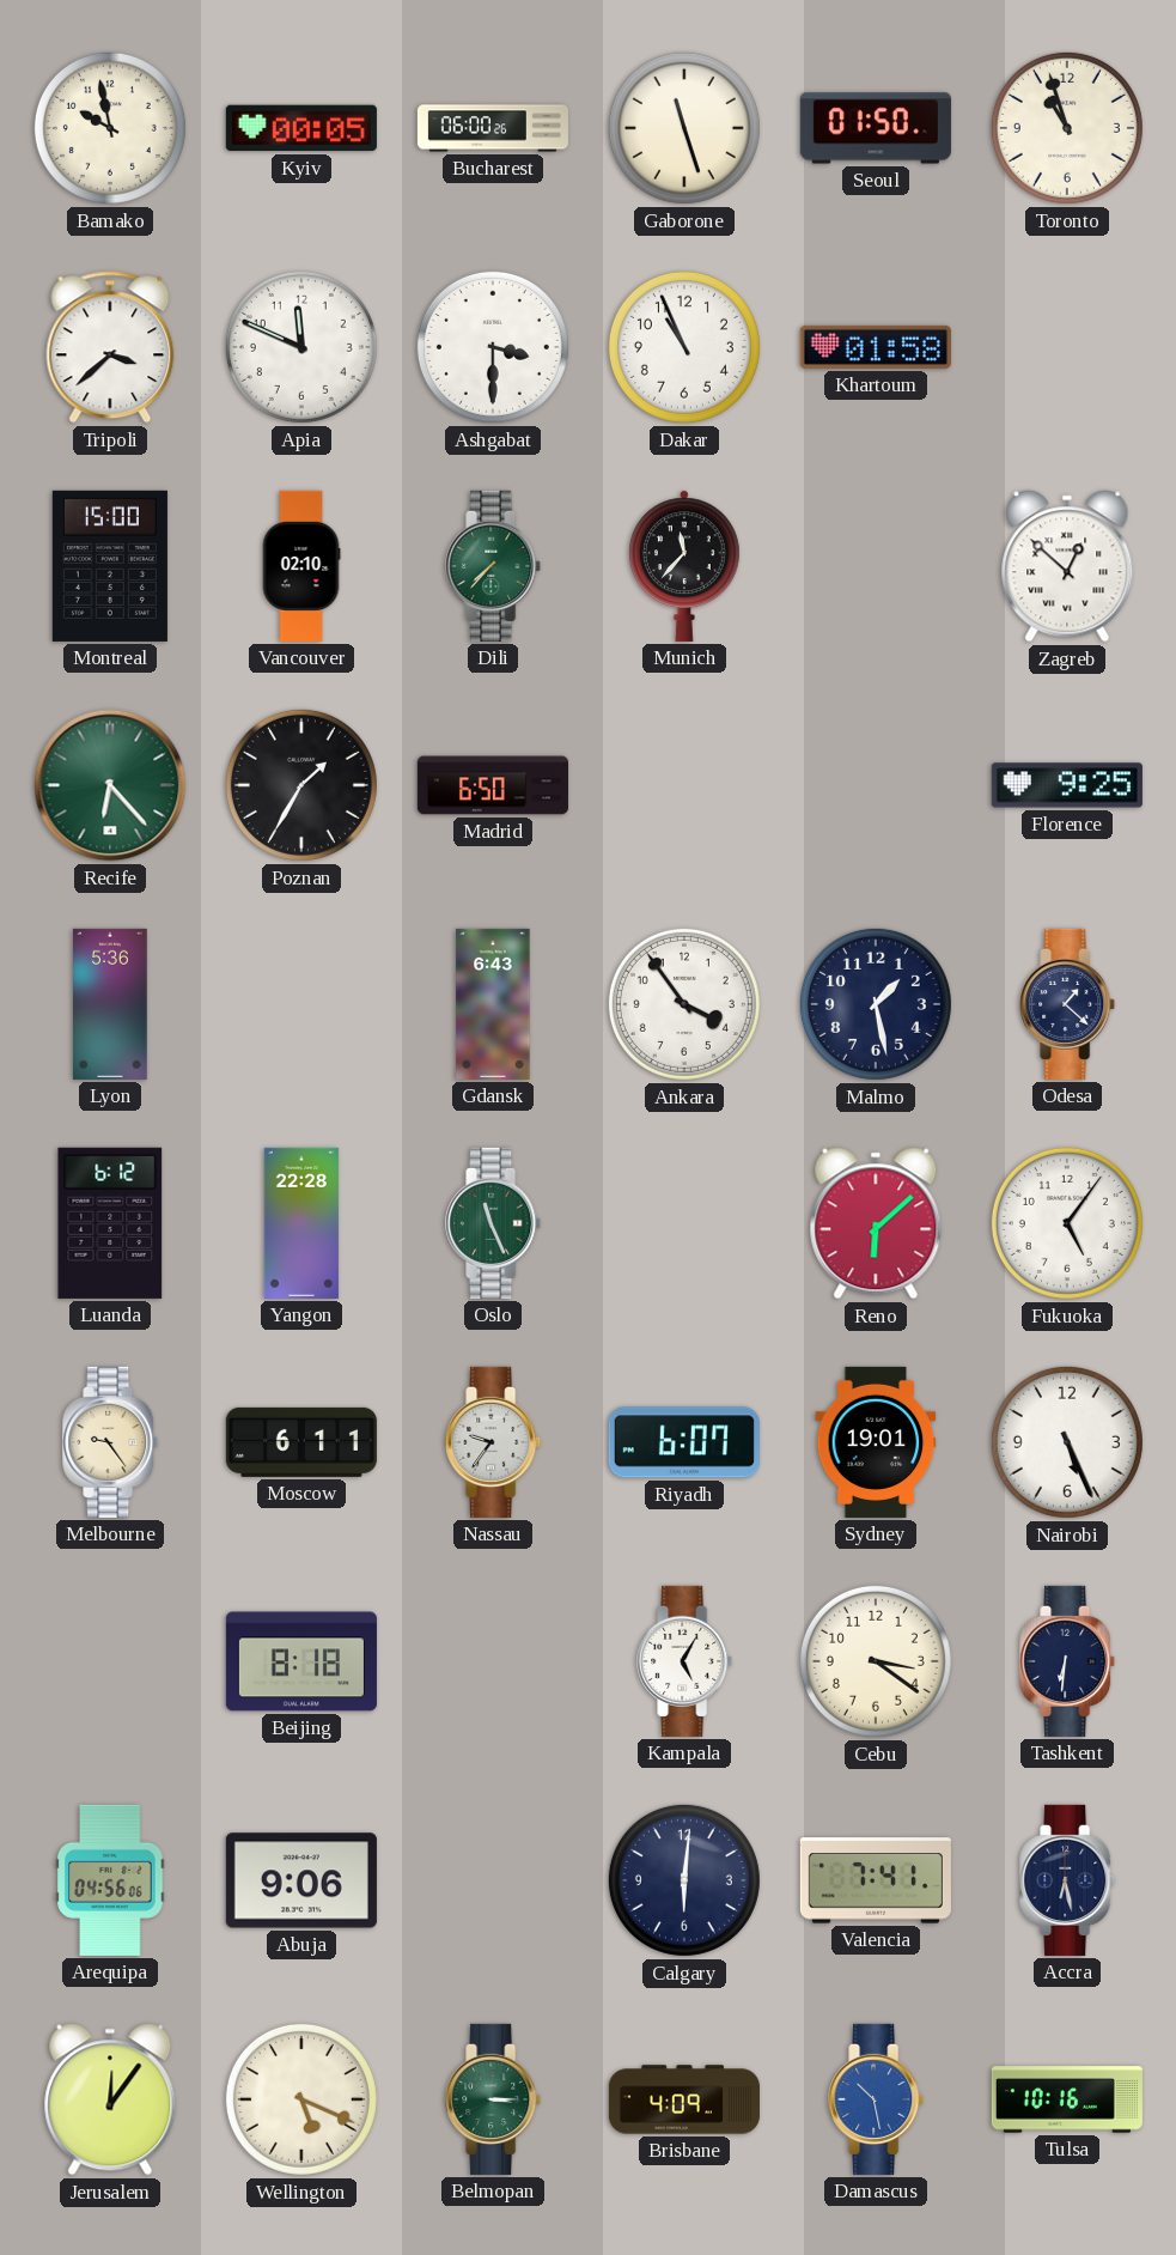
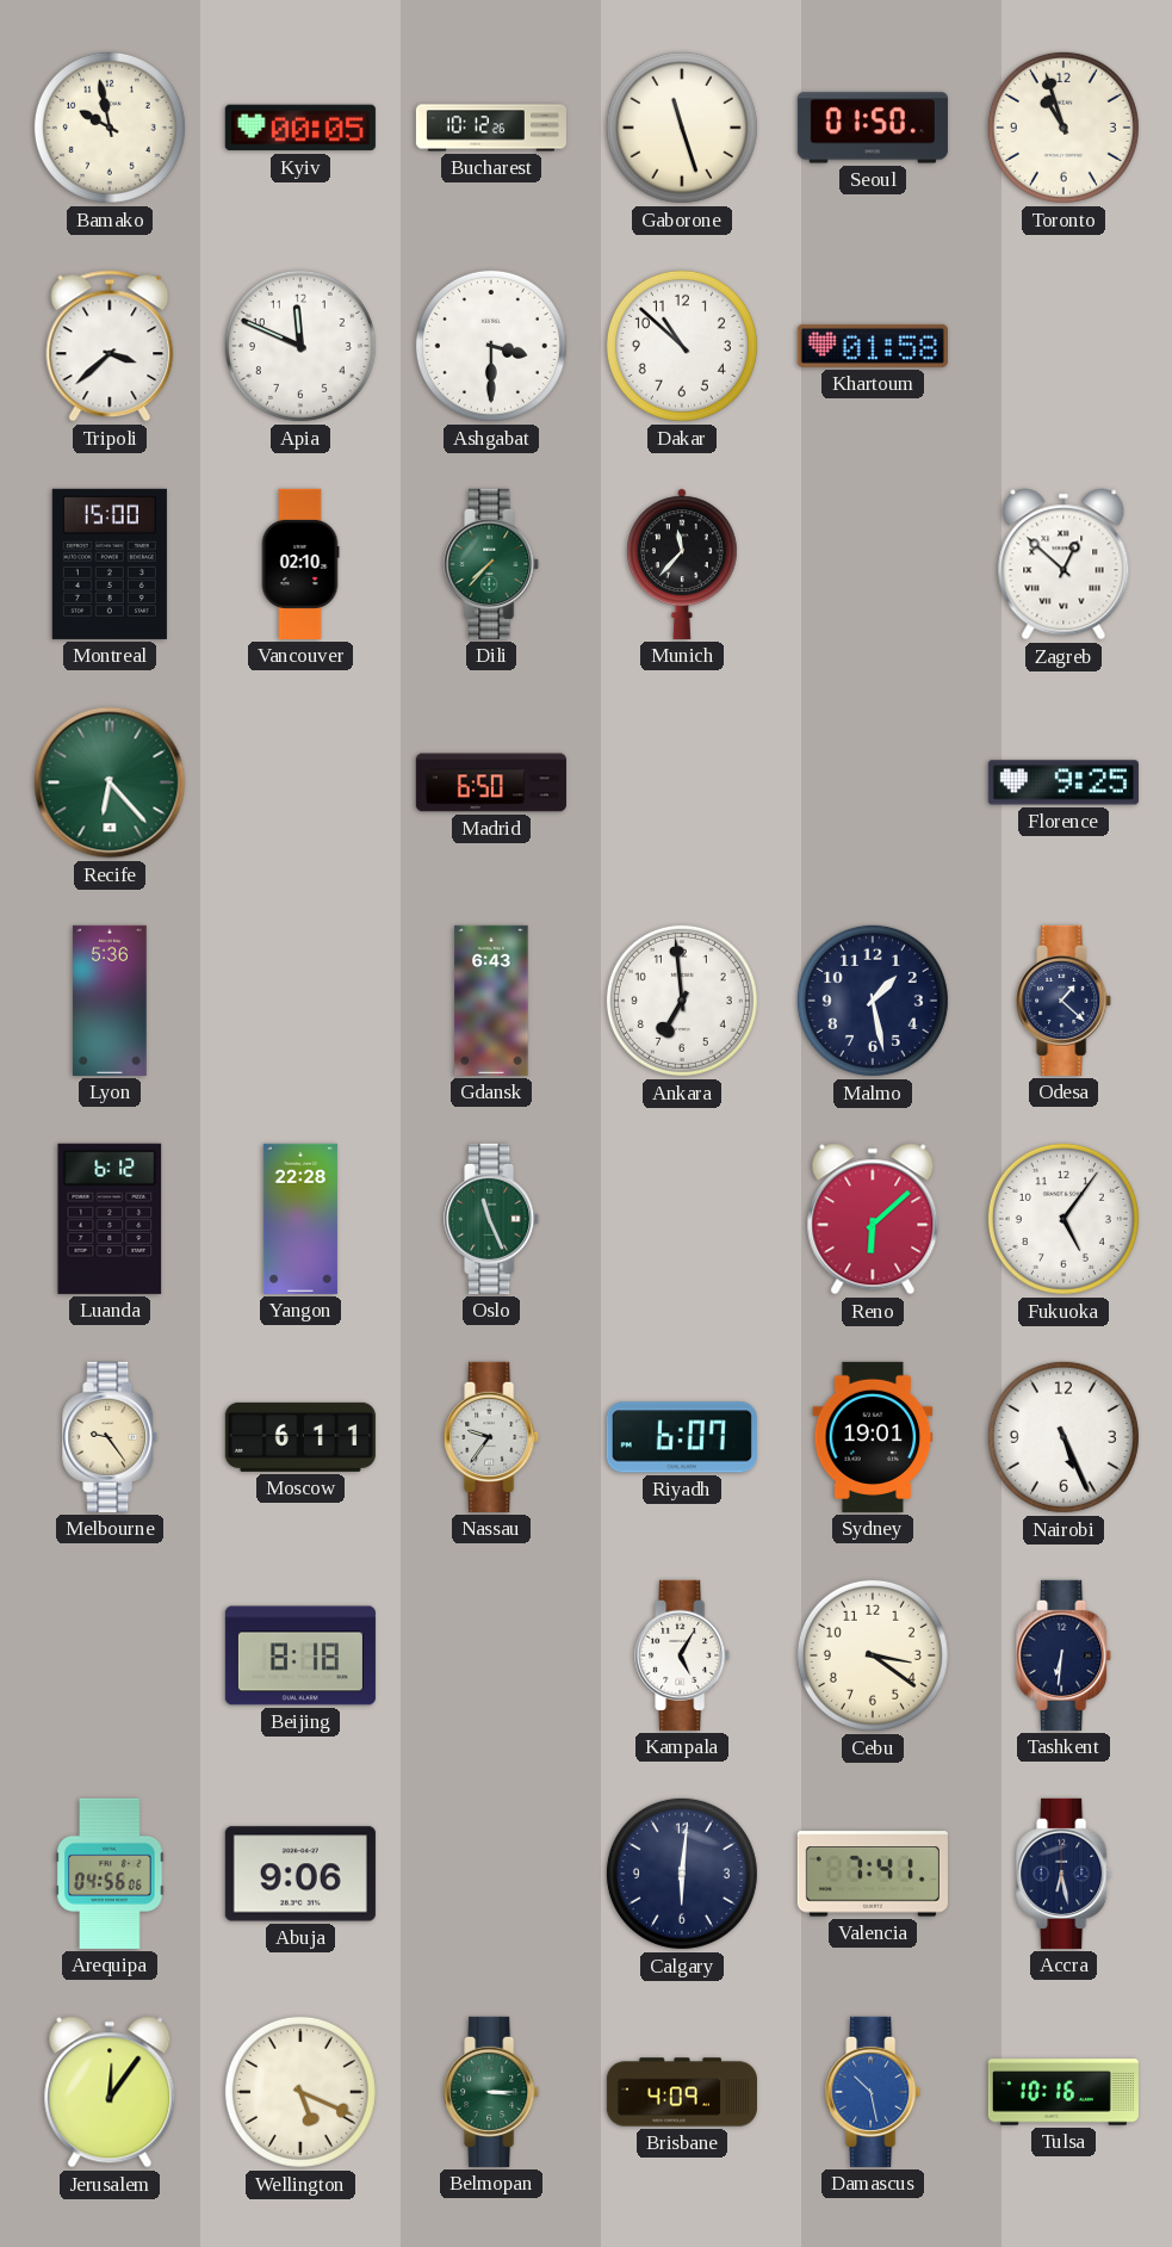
Bucharest: 06:00 -> 10:12
Dakar: 10:56 -> 10:52
Poznan: 1:35 -> none
Ankara: 3:54 -> 6:59
